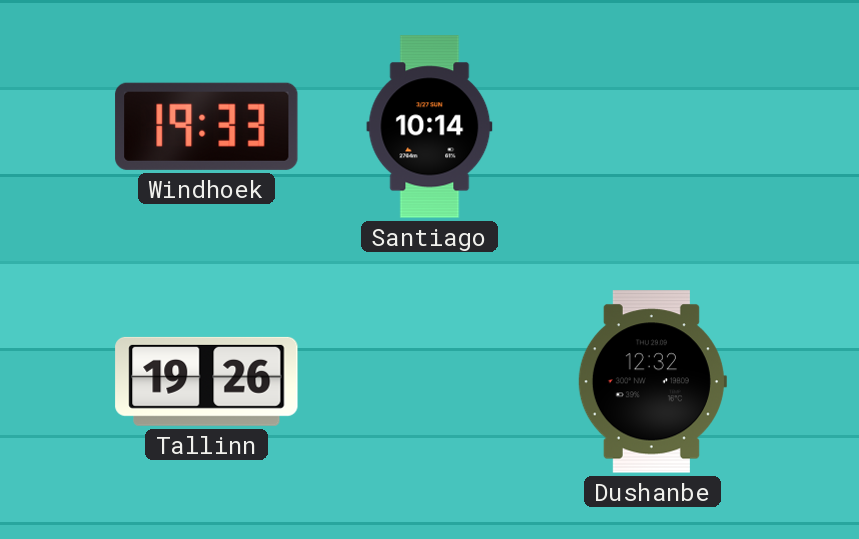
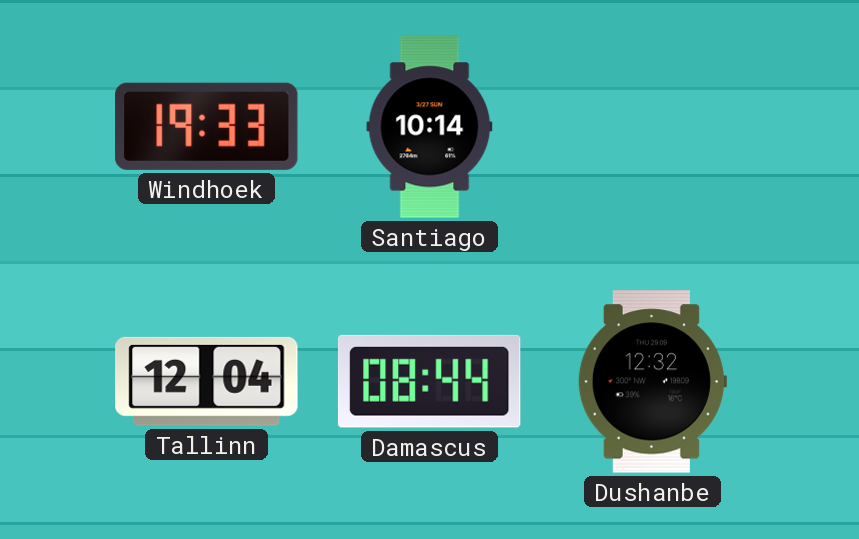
Tallinn: 19:26 -> 12:04
Damascus: none -> 08:44
